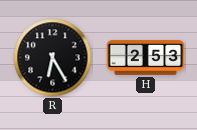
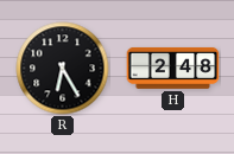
H: 2:53 -> 2:48
